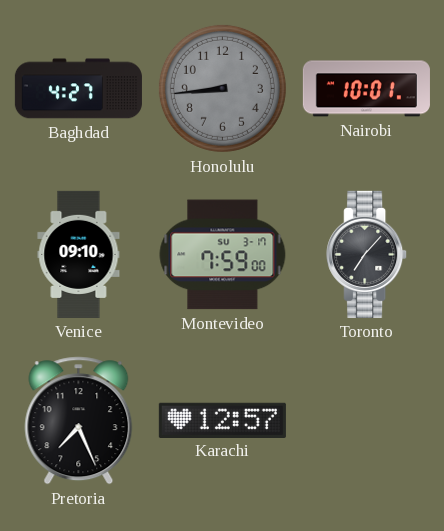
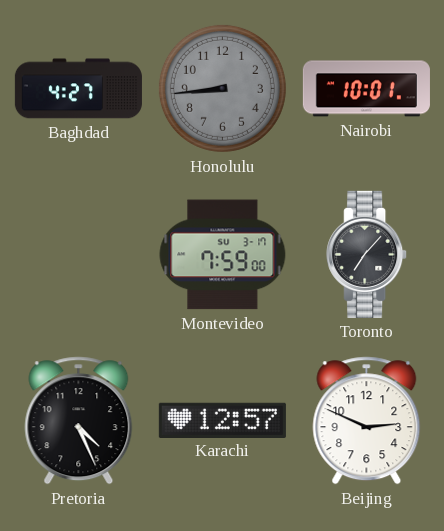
Venice: 09:10 -> none
Pretoria: 7:26 -> 4:26
Beijing: none -> 2:49
